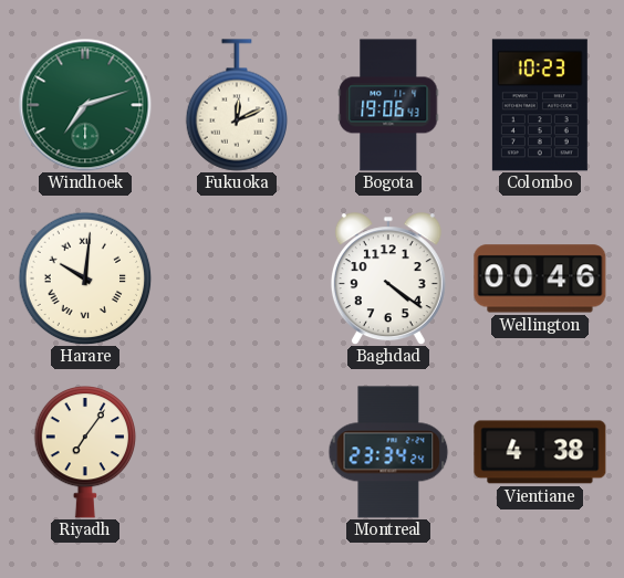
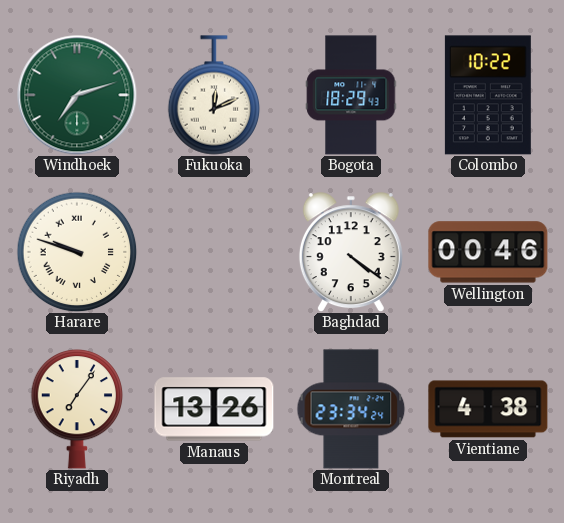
Bogota: 19:06 -> 18:29
Colombo: 10:23 -> 10:22
Harare: 10:01 -> 9:48
Manaus: none -> 13:26
